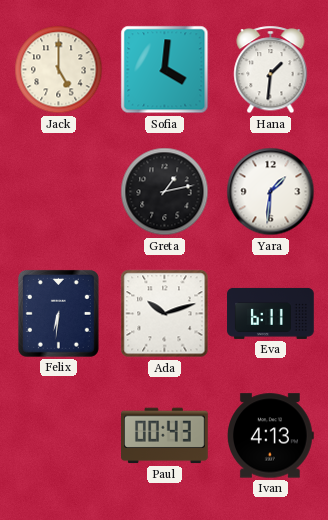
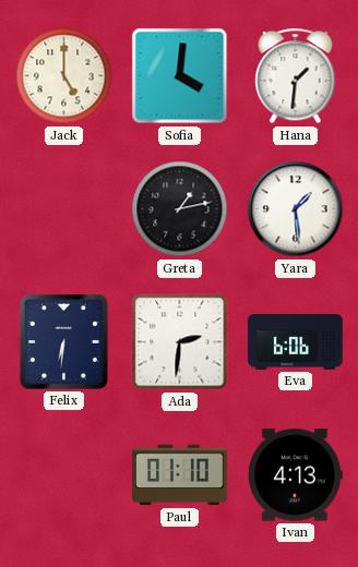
Yara: 1:31 -> 1:29
Ada: 10:12 -> 2:31
Eva: 6:11 -> 6:06
Paul: 00:43 -> 01:10
